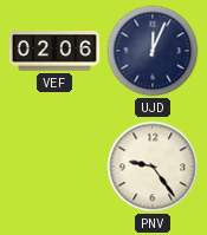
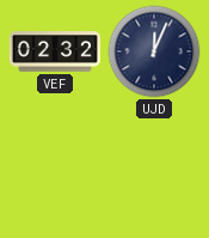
VEF: 02:06 -> 02:32
PNV: 9:24 -> none
